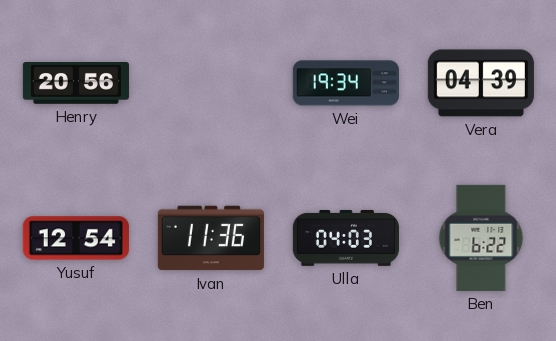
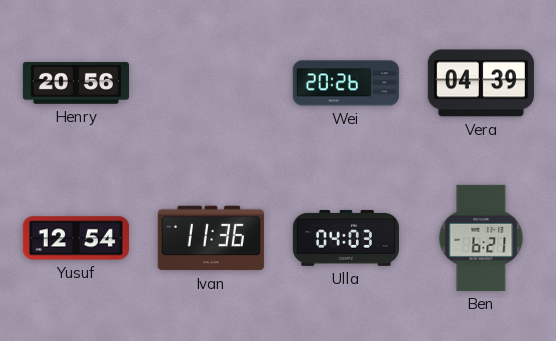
Wei: 19:34 -> 20:26
Ben: 6:22 -> 6:21
